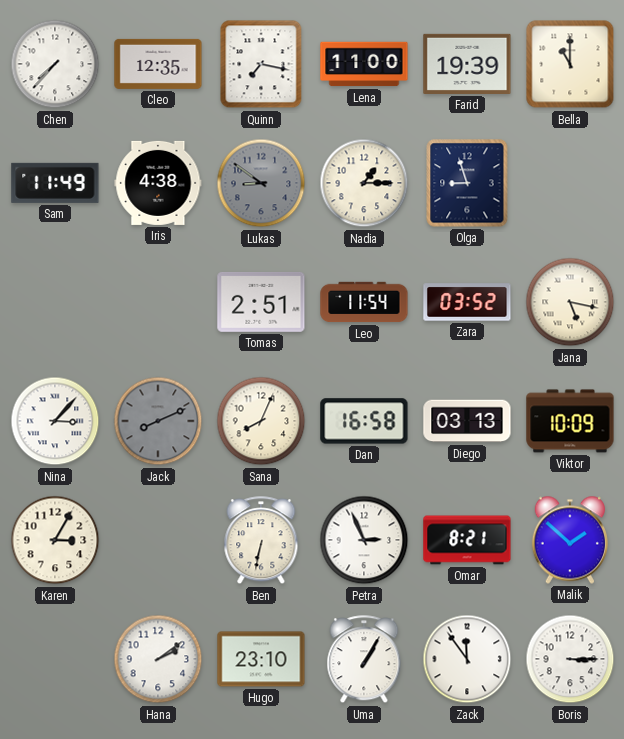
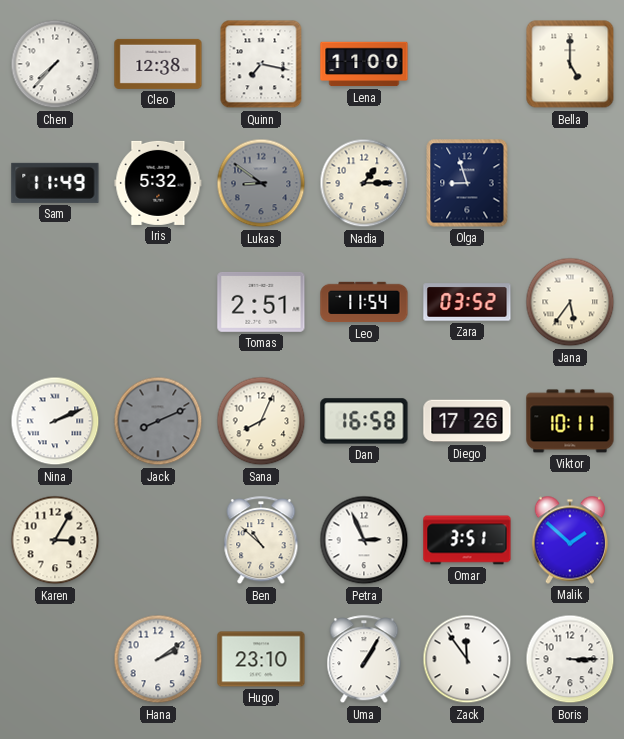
Cleo: 12:35 -> 12:38
Farid: 19:39 -> none
Bella: 11:00 -> 5:00
Iris: 4:38 -> 5:32
Jana: 5:17 -> 5:36
Nina: 3:07 -> 2:11
Diego: 03:13 -> 17:26
Viktor: 10:09 -> 10:11
Ben: 6:32 -> 10:52
Omar: 8:21 -> 3:51
